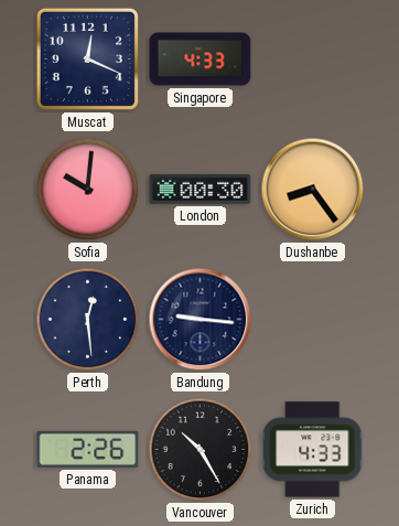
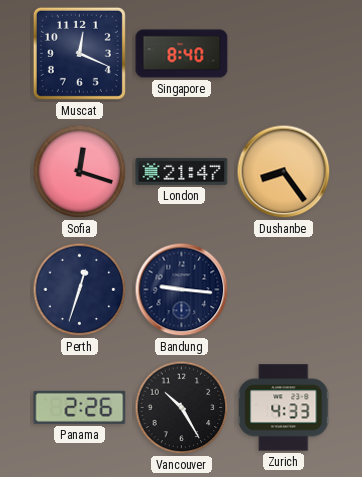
Singapore: 4:33 -> 8:40
Sofia: 10:01 -> 12:18
London: 00:30 -> 21:47
Perth: 12:29 -> 12:33
